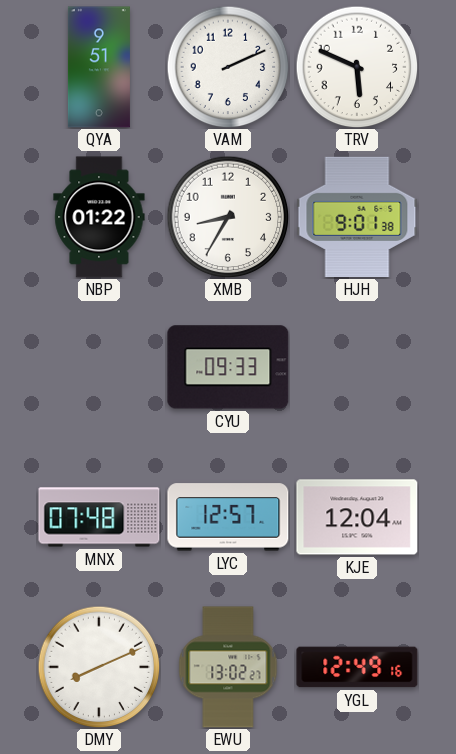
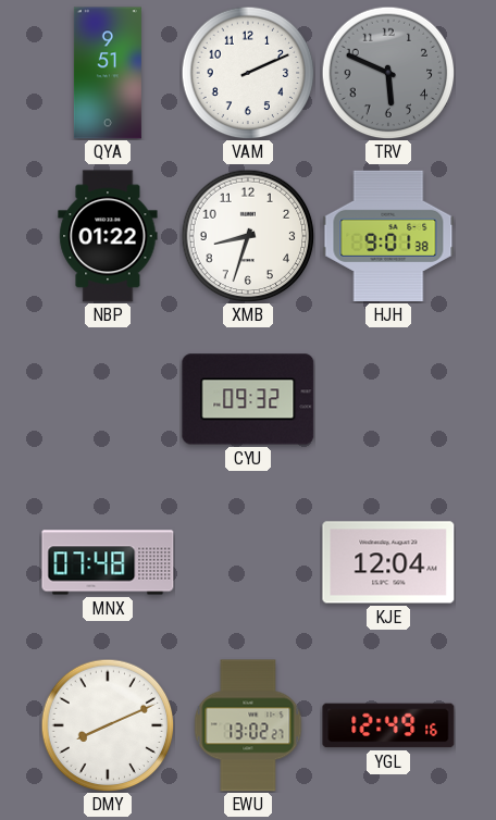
TRV dial: white -> grey
XMB: 8:35 -> 8:33
CYU: 09:33 -> 09:32
LYC: 12:57 -> none
